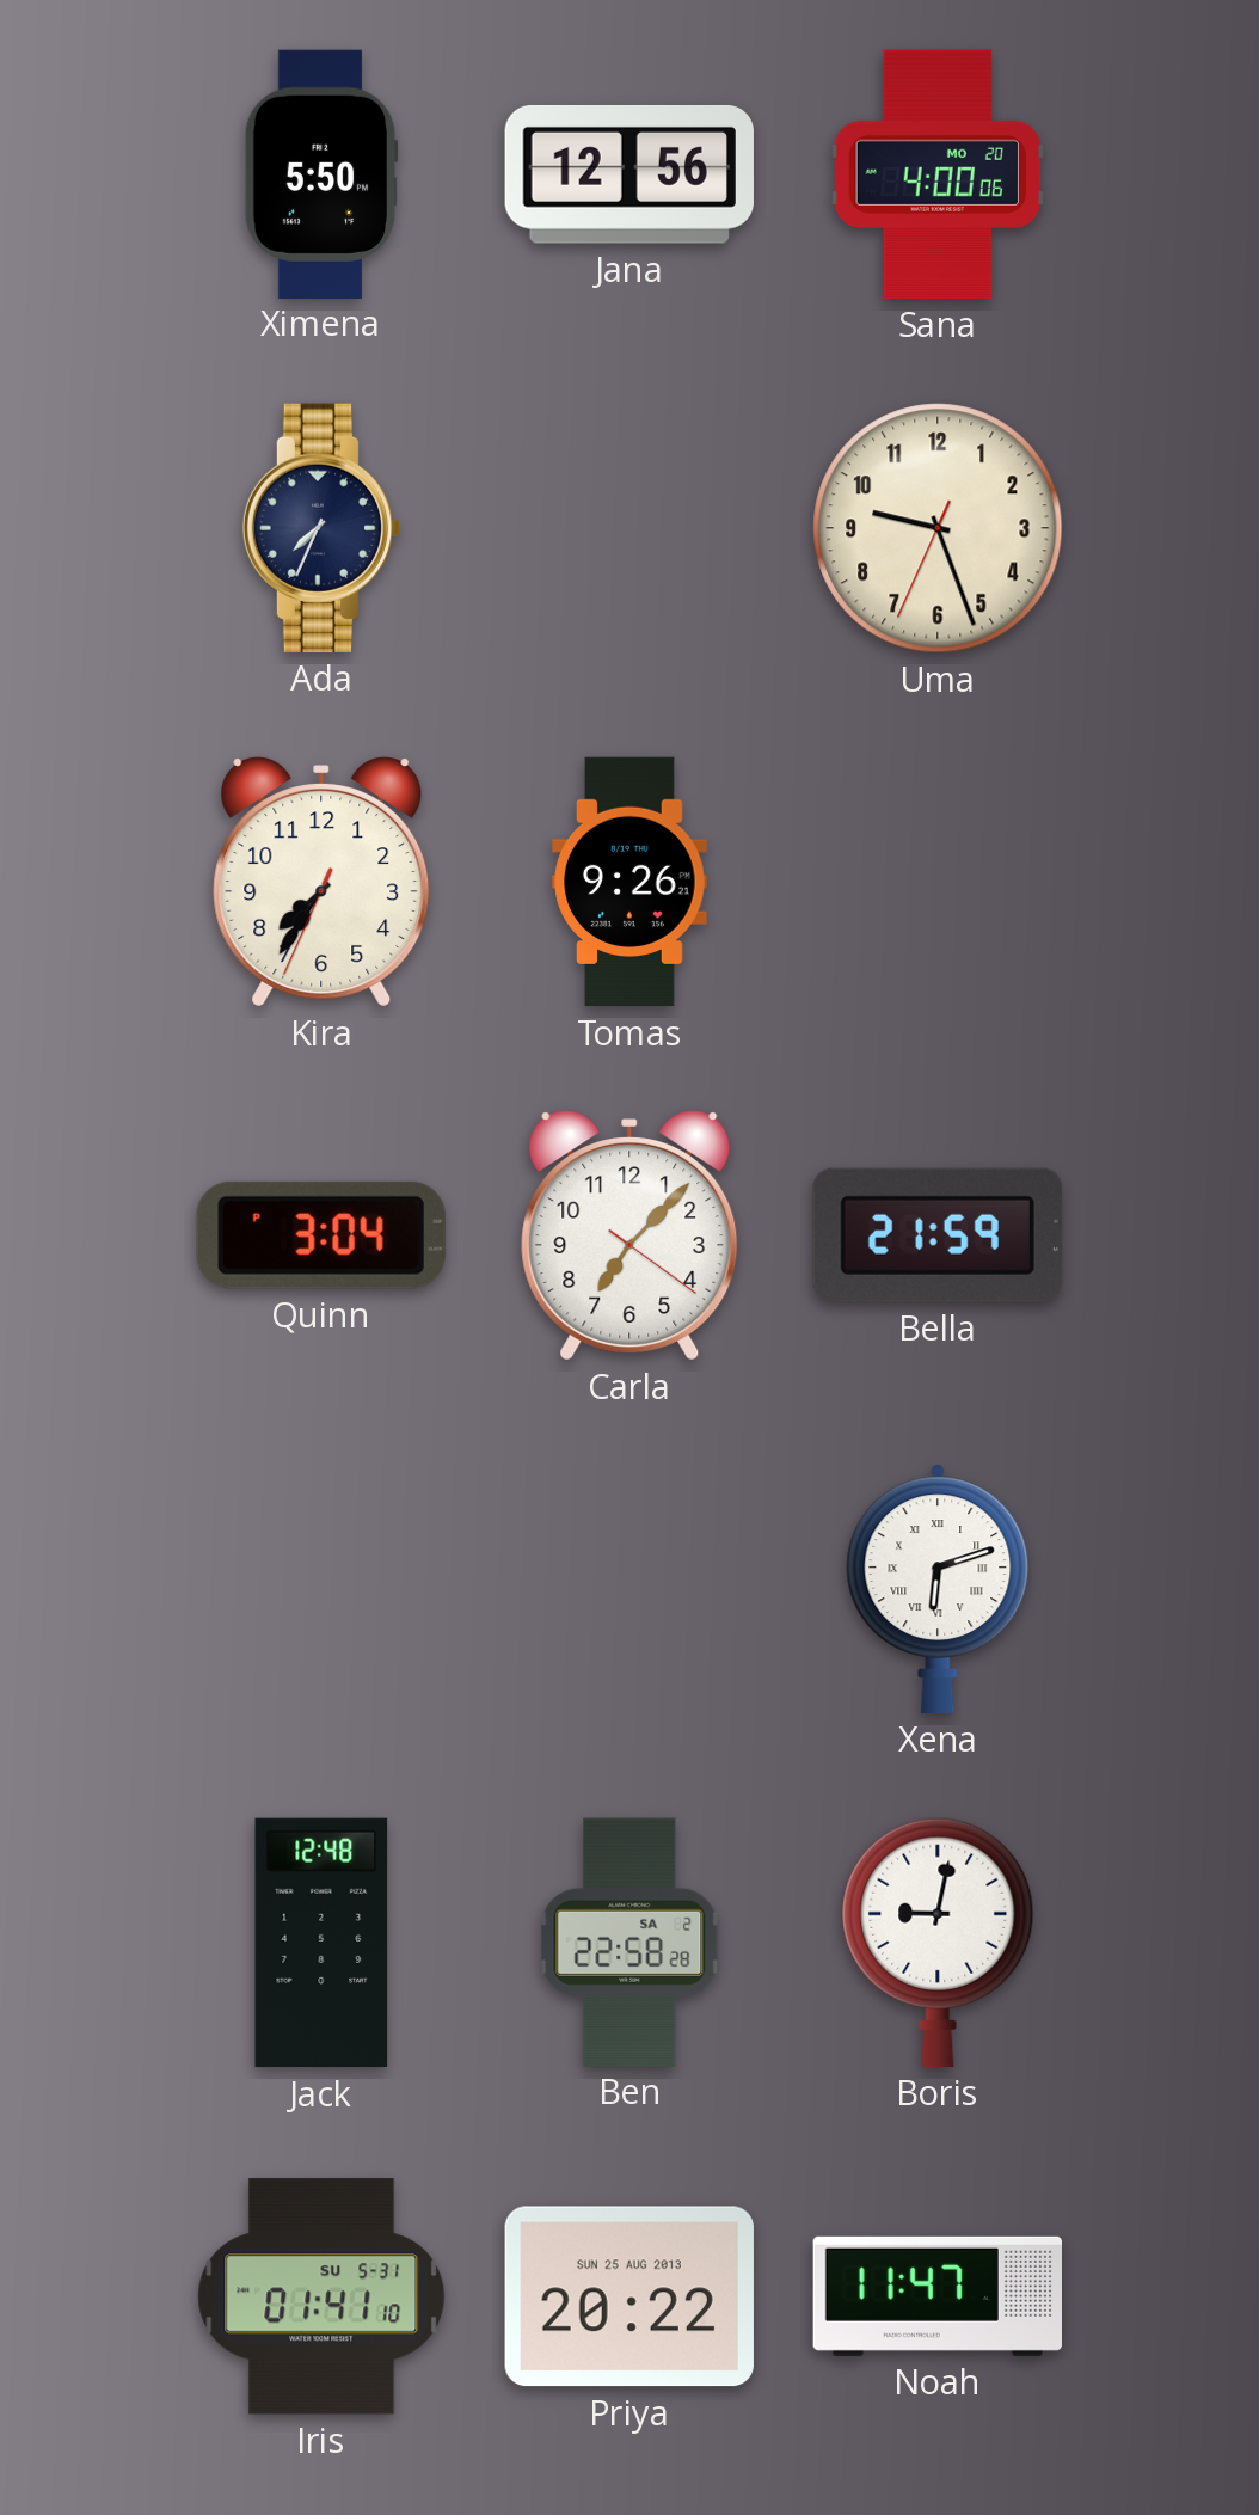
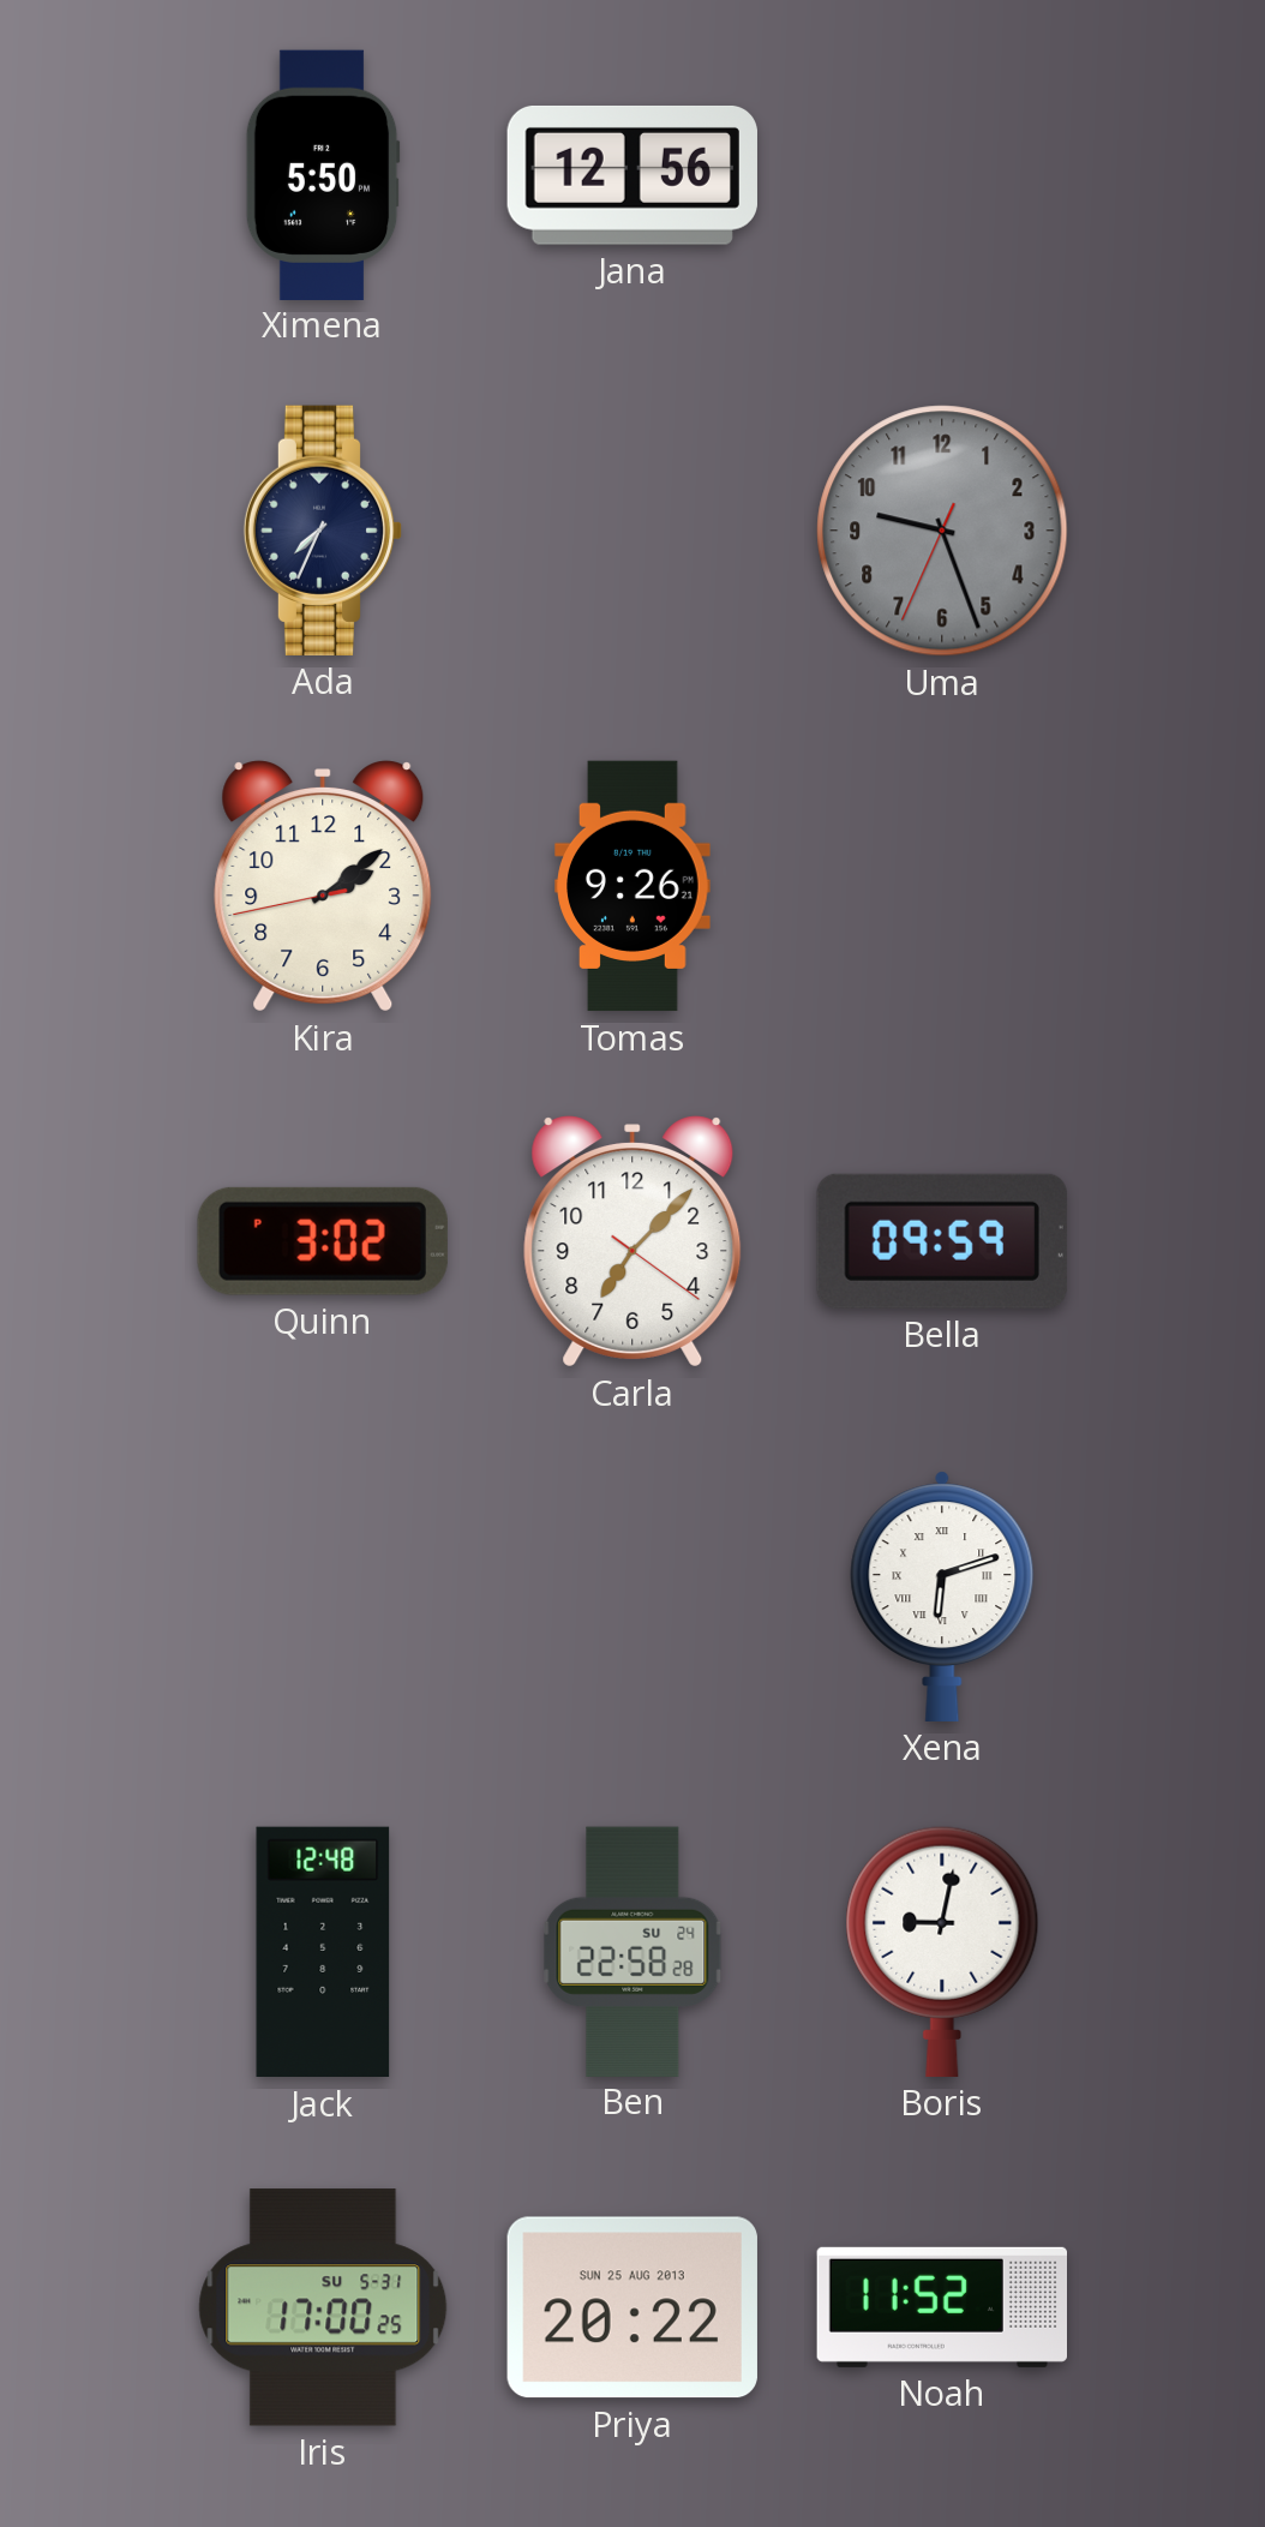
Sana: 4:00 -> none
Uma dial: cream -> grey
Kira: 7:35 -> 2:08
Quinn: 3:04 -> 3:02
Bella: 21:59 -> 09:59
Ben date: SA 2 -> SU 24
Iris: 01:41 -> 17:00
Noah: 11:47 -> 11:52
